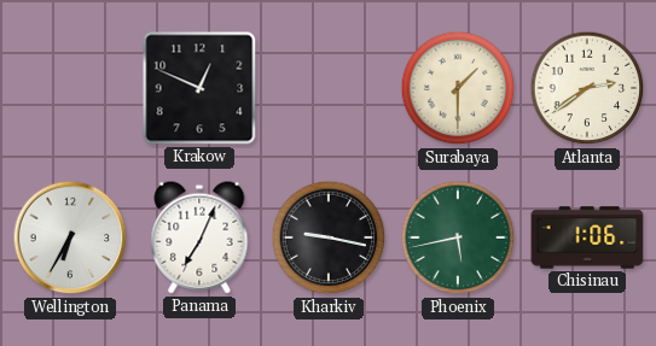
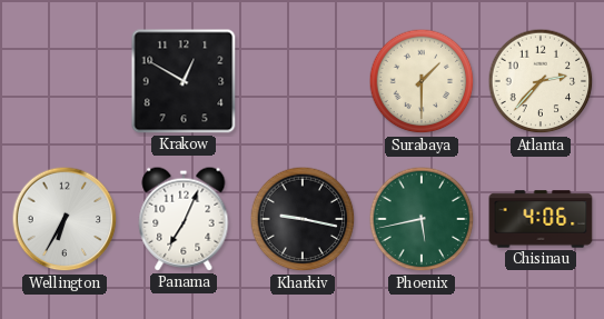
Krakow: 12:49 -> 12:50
Atlanta: 2:39 -> 2:37
Chisinau: 1:06 -> 4:06
